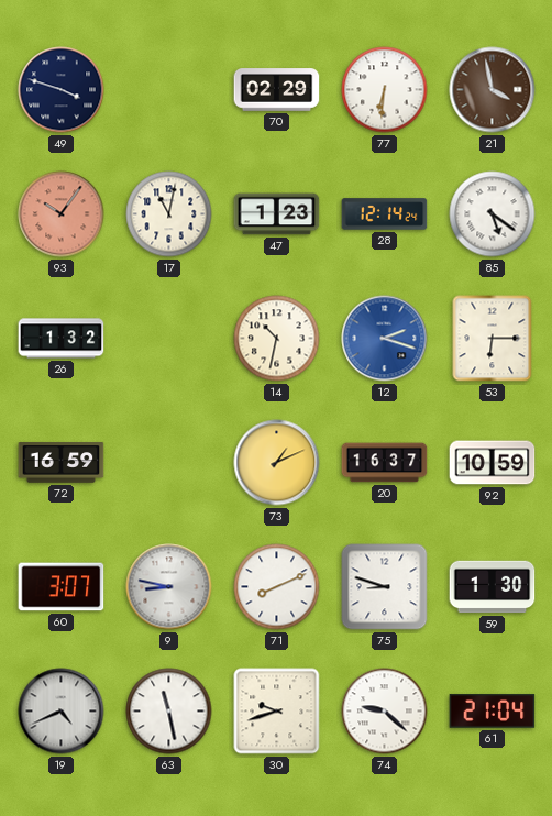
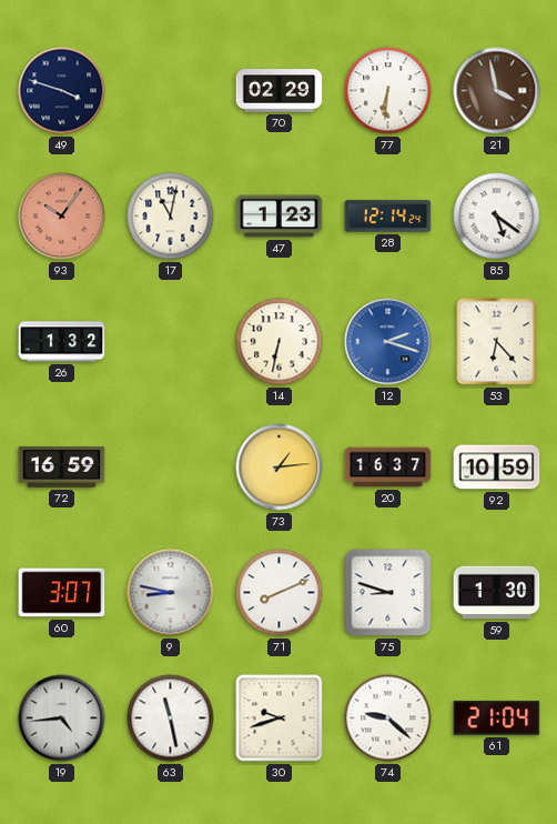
14: 10:32 -> 6:32
53: 6:15 -> 6:23
73: 1:11 -> 1:14
19: 4:41 -> 4:44
